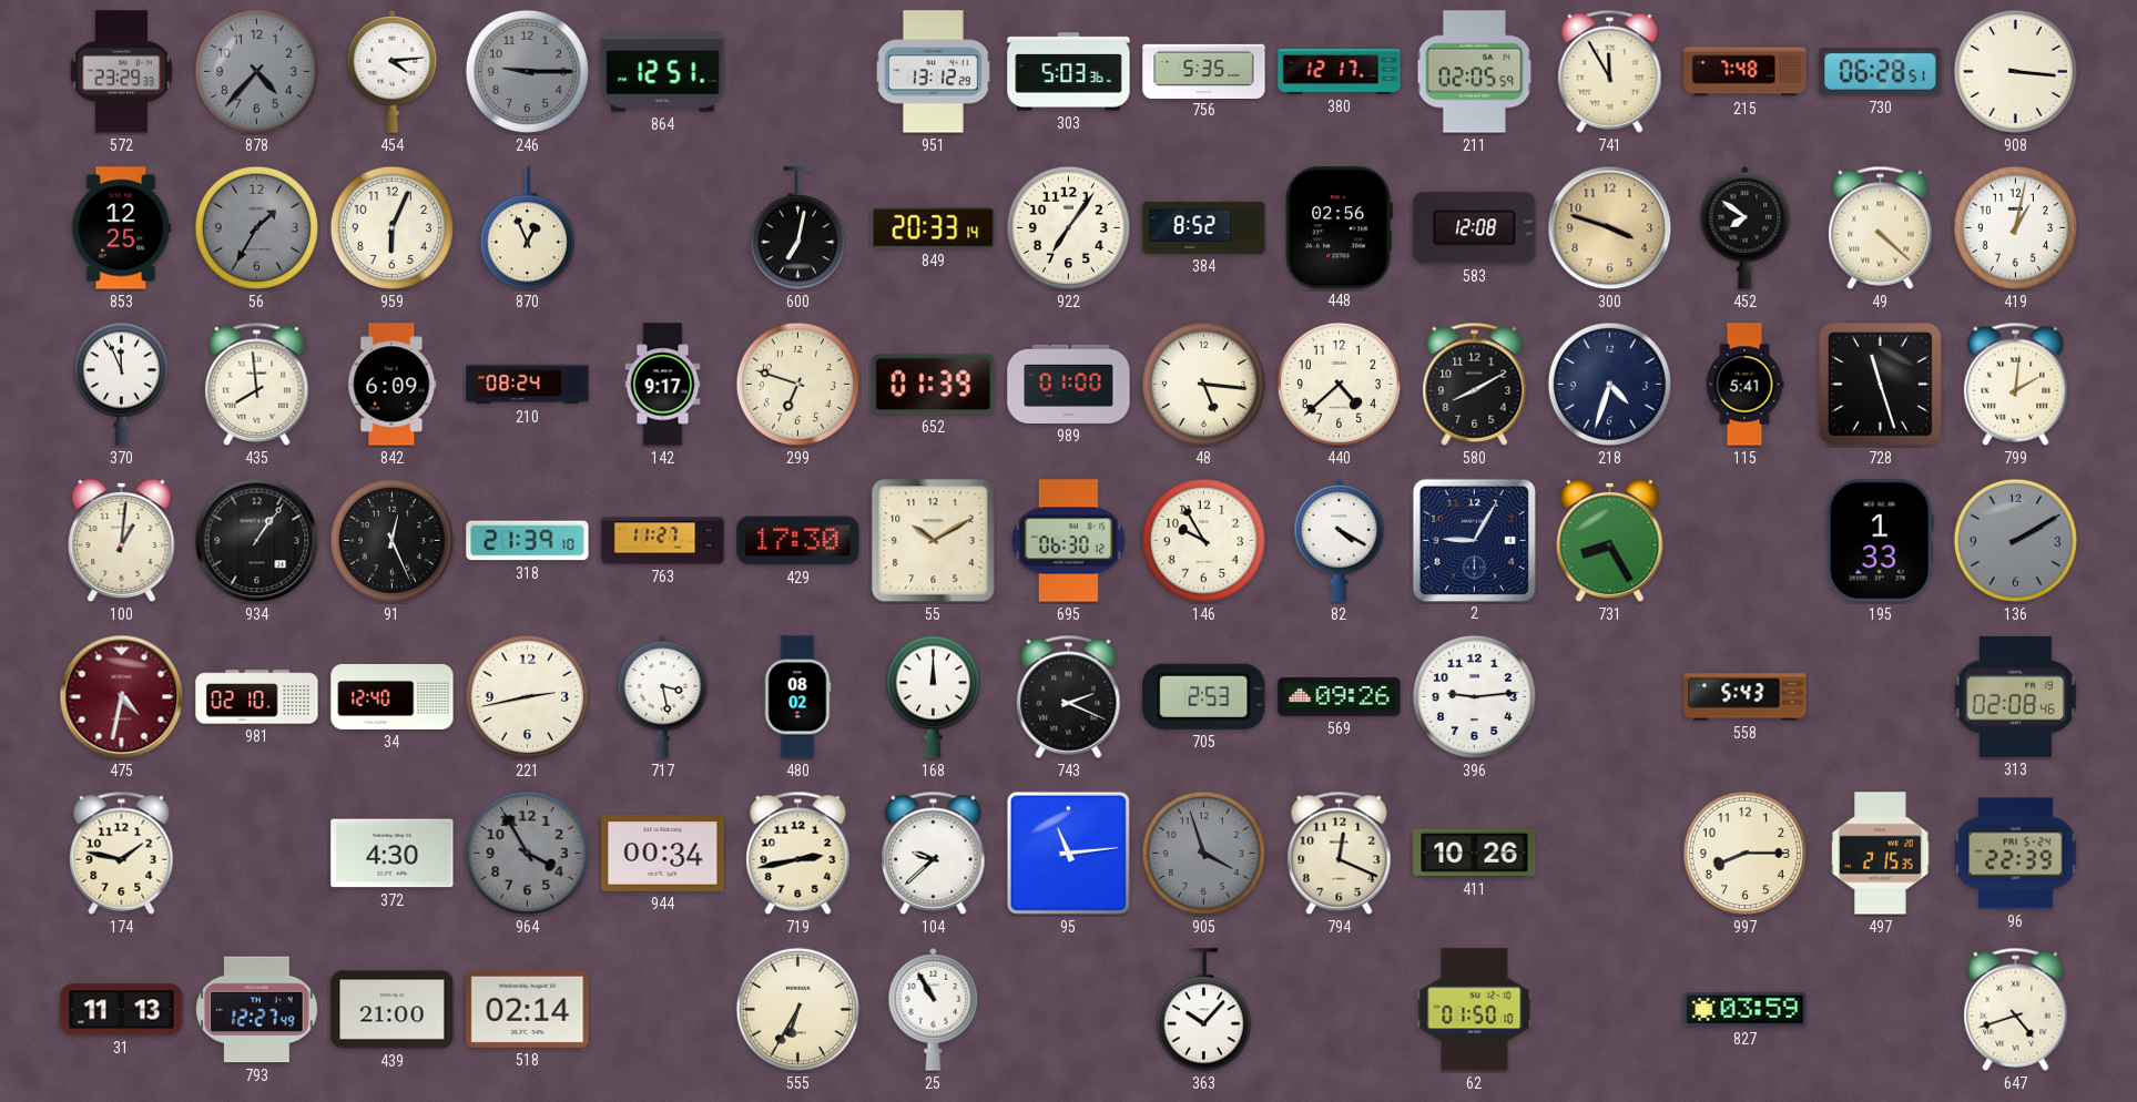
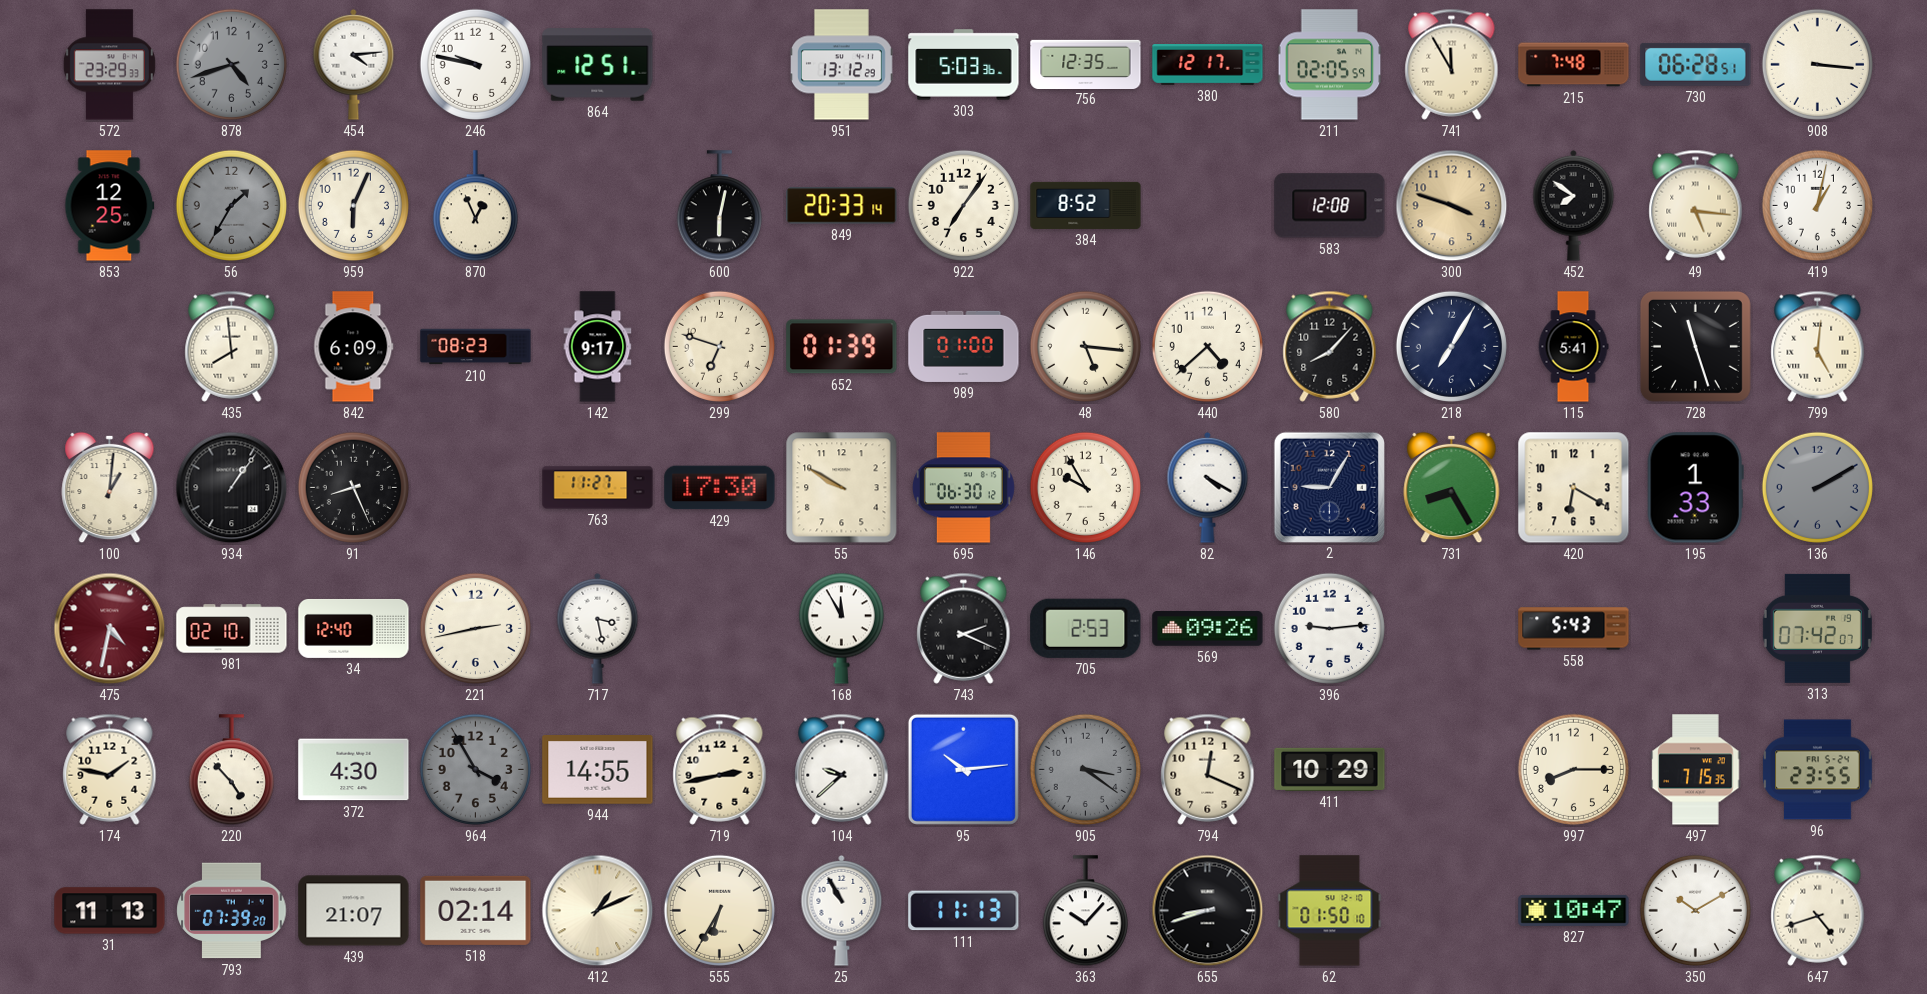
878: 4:37 -> 4:42
246: 9:15 -> 9:47
246 dial: grey -> white
756: 5:35 -> 12:35
600: 7:02 -> 6:02
448: 02:56 -> none
49: 4:22 -> 5:16
370: 11:56 -> none
210: 08:24 -> 08:23
580: 8:10 -> 8:07
218: 4:33 -> 7:05
799: 2:01 -> 5:01
91: 12:26 -> 8:26
318: 21:39 -> none
55: 10:10 -> 9:50
420: none -> 6:20
480: 08:02 -> none
168: 12:00 -> 11:55
313: 02:08 -> 07:42
220: none -> 4:53
944: 00:34 -> 14:55
95: 11:14 -> 10:14
905: 3:57 -> 3:21
411: 10:26 -> 10:29
497: 2:15 -> 7:15
96: 22:39 -> 23:55
793: 12:27 -> 07:39
439: 21:00 -> 21:07
412: none -> 1:11
111: none -> 11:13
655: none -> 8:42
827: 03:59 -> 10:47
350: none -> 10:10
